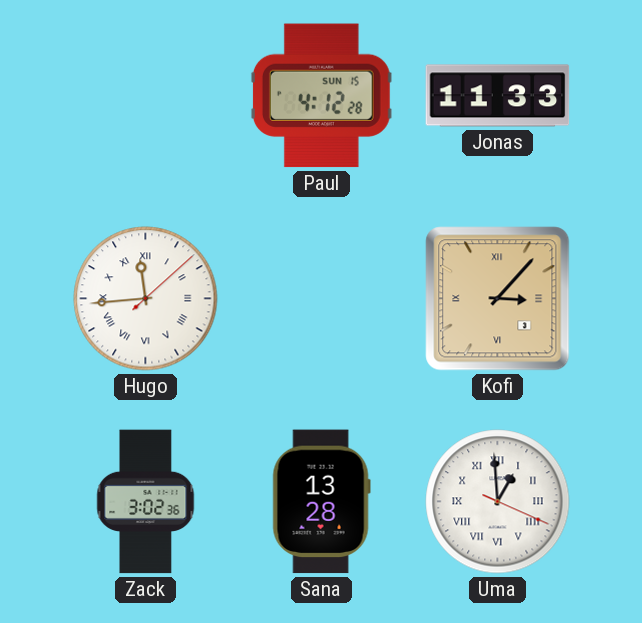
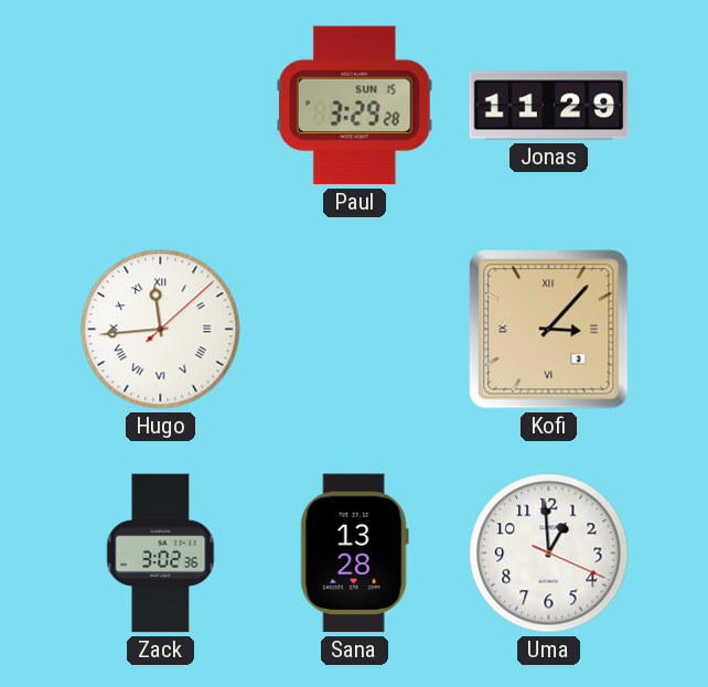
Paul: 4:12 -> 3:29
Jonas: 11:33 -> 11:29
Uma numerals: Roman -> Arabic
